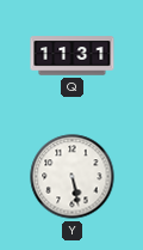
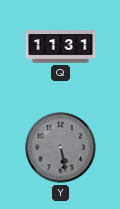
Y dial: white -> grey
